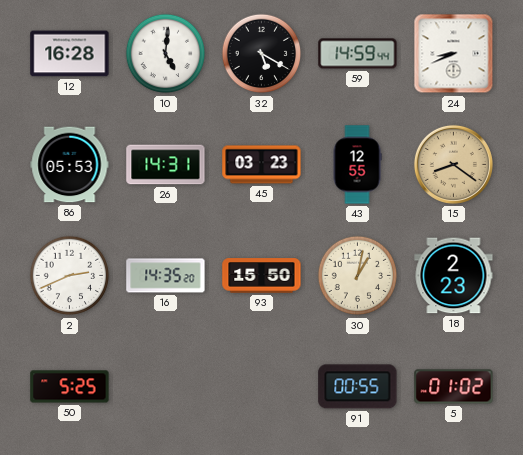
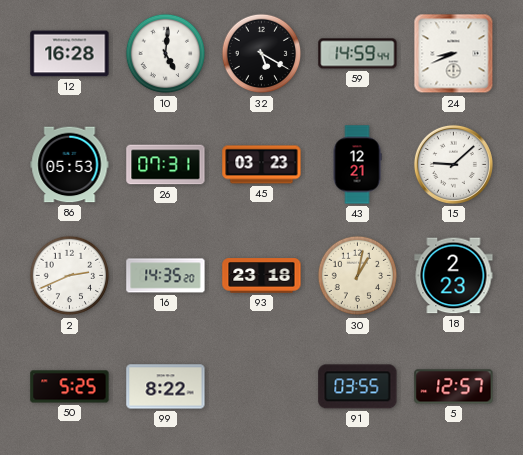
26: 14:31 -> 07:31
43: 12:55 -> 12:21
15: 8:21 -> 9:08
15 dial: champagne -> white
93: 15:50 -> 23:18
99: none -> 8:22
91: 00:55 -> 03:55
5: 01:02 -> 12:57
